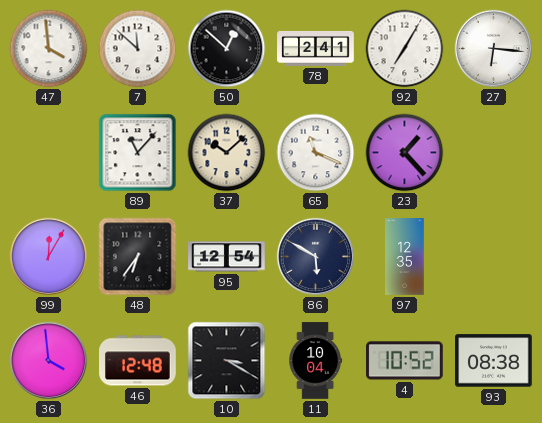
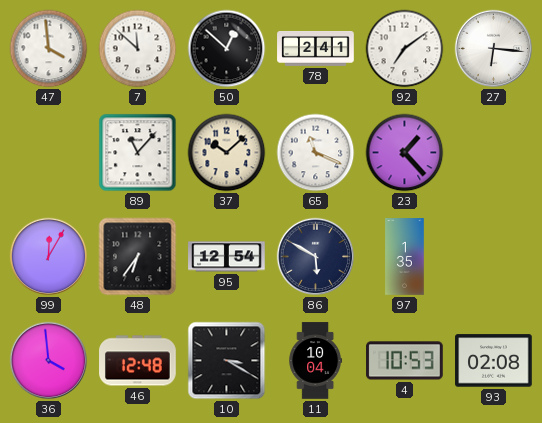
92: 7:05 -> 7:09
97: 12:35 -> 1:35
4: 10:52 -> 10:53
93: 08:38 -> 02:08
